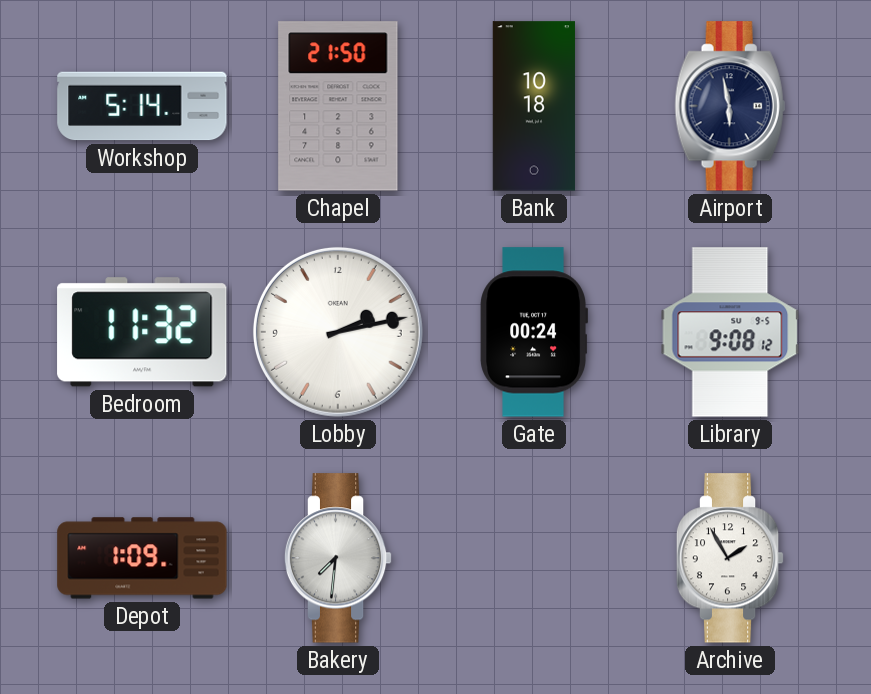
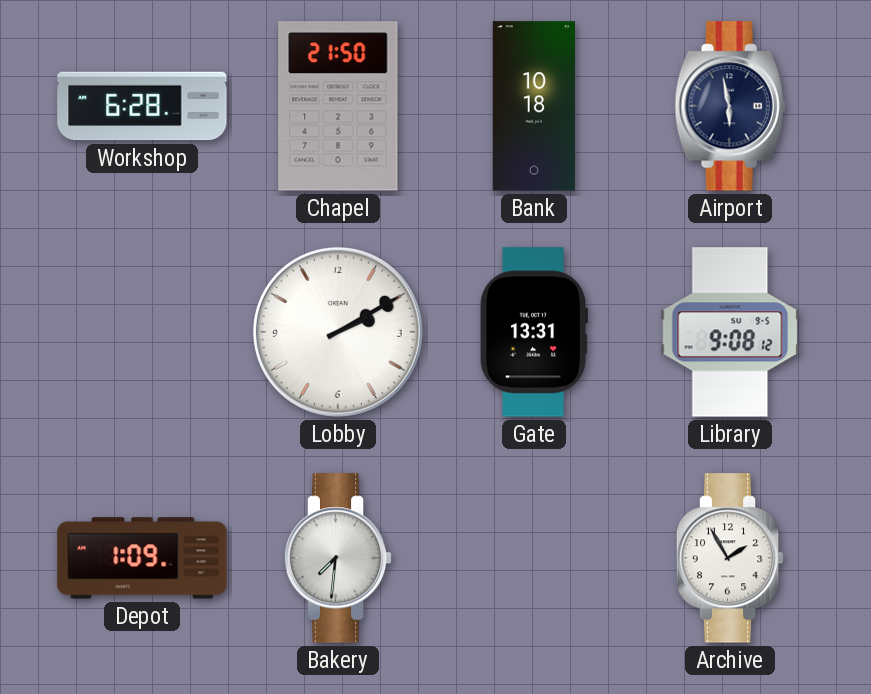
Workshop: 5:14 -> 6:28
Bedroom: 11:32 -> none
Lobby: 2:13 -> 2:10
Gate: 00:24 -> 13:31
